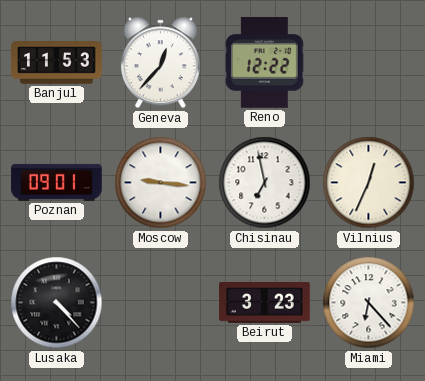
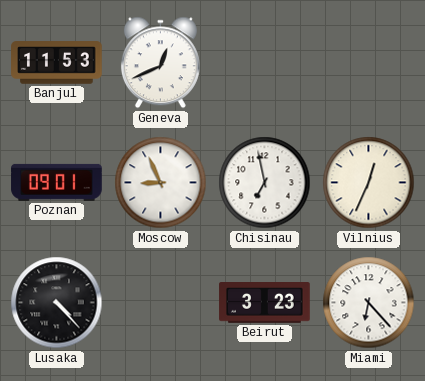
Geneva: 12:37 -> 12:41
Reno: 12:22 -> none
Moscow: 9:16 -> 8:56
